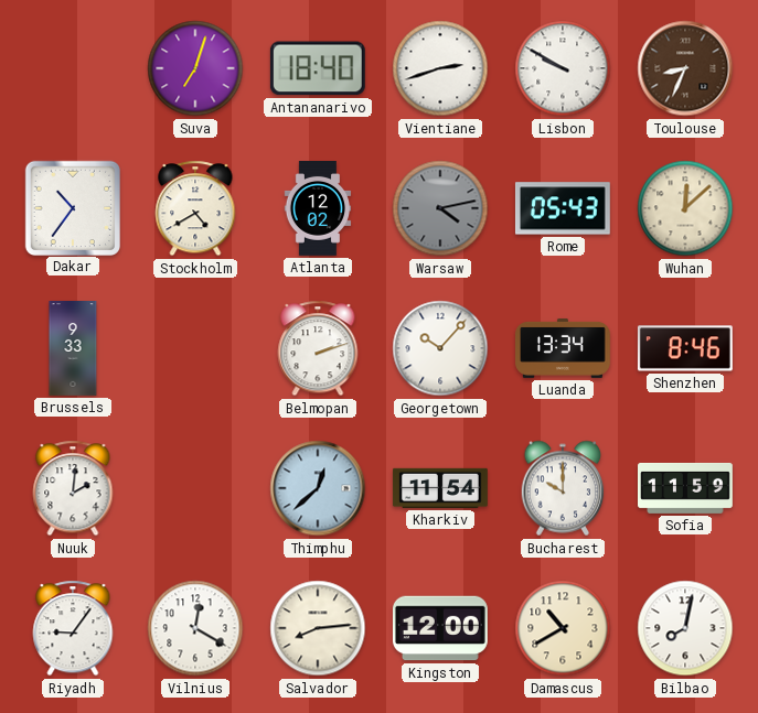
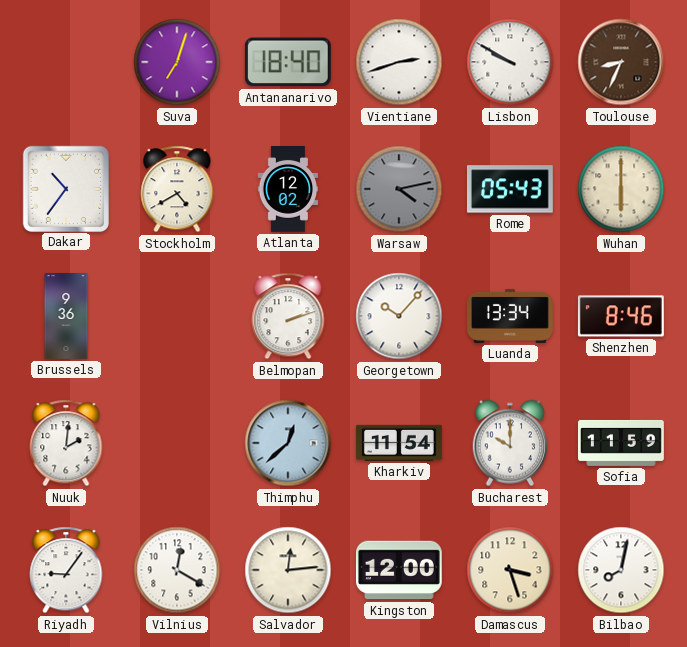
Wuhan: 12:08 -> 6:00
Brussels: 9:33 -> 9:36
Salvador: 8:14 -> 12:14
Damascus: 10:40 -> 3:27
